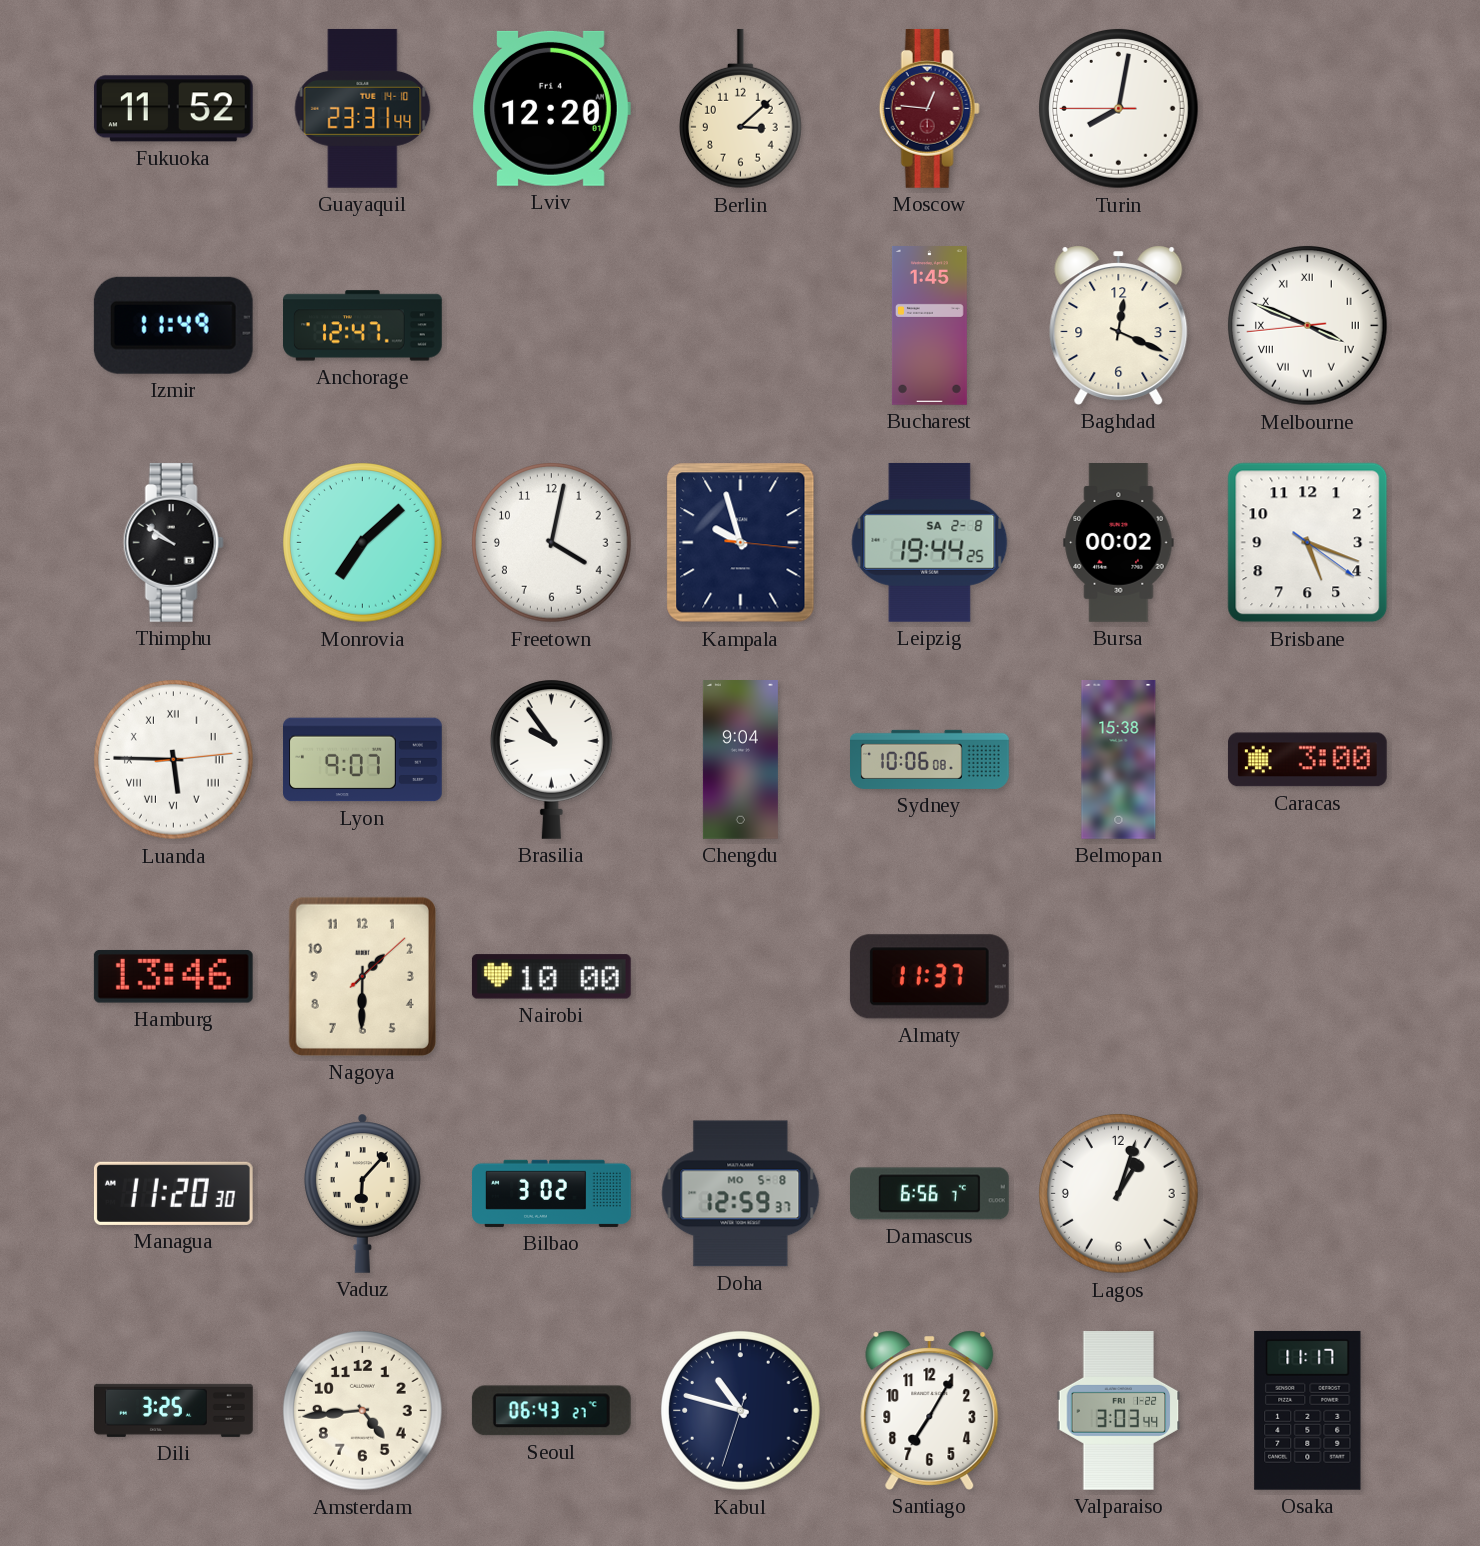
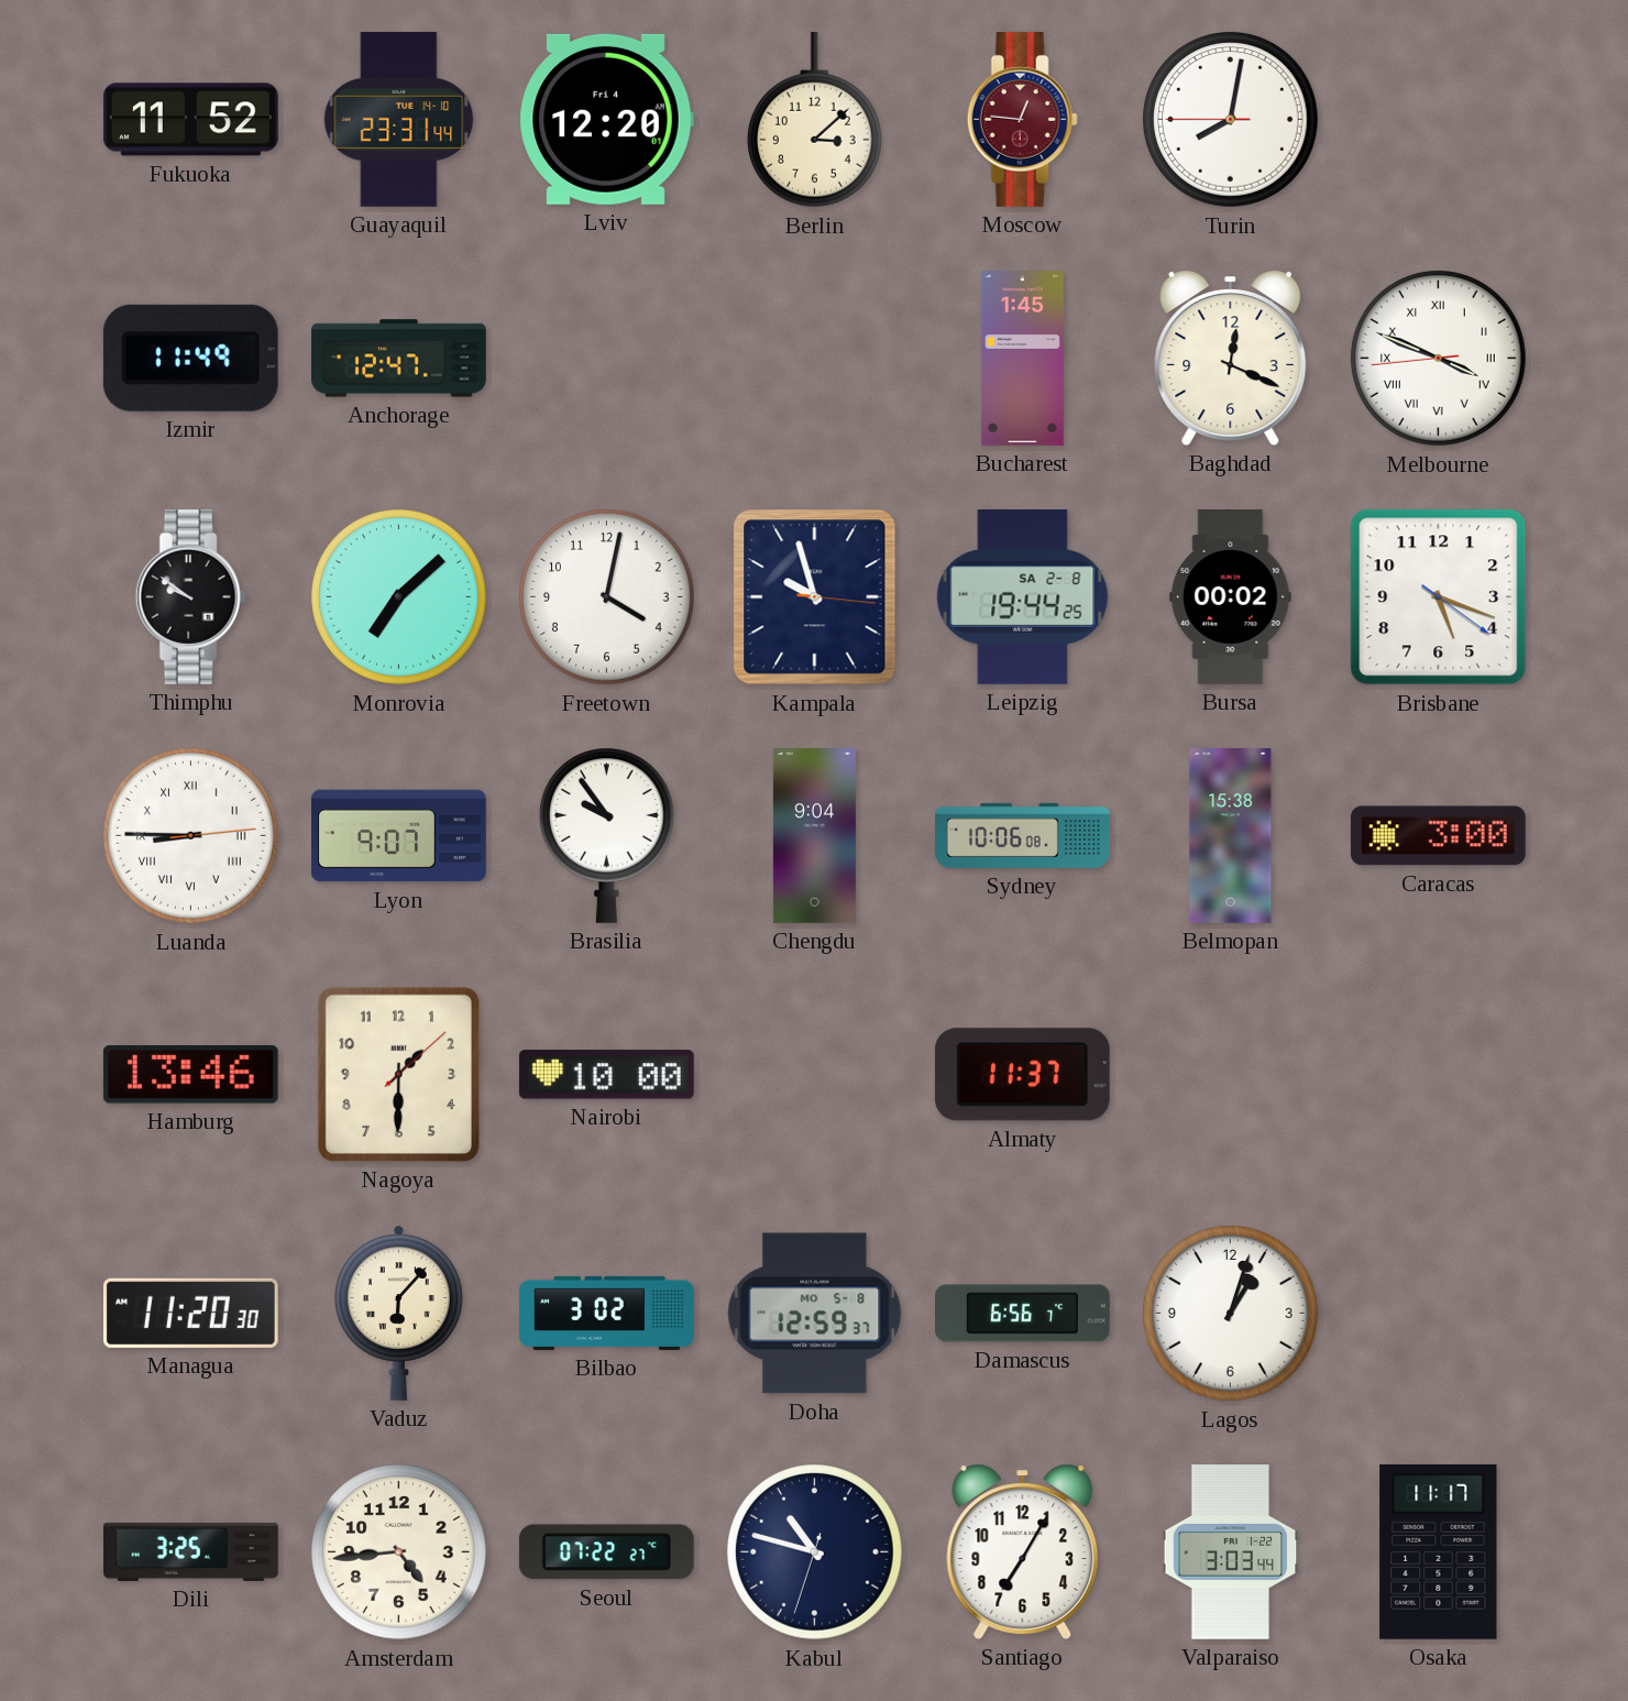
Luanda: 5:45 -> 8:45
Seoul: 06:43 -> 07:22
